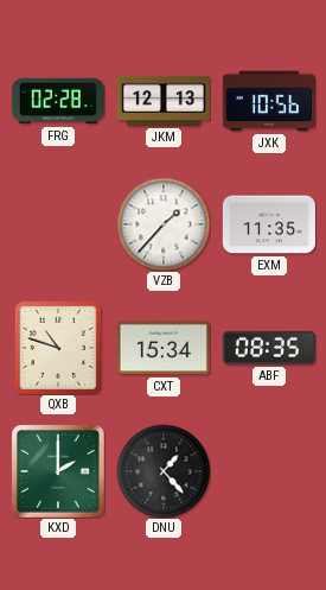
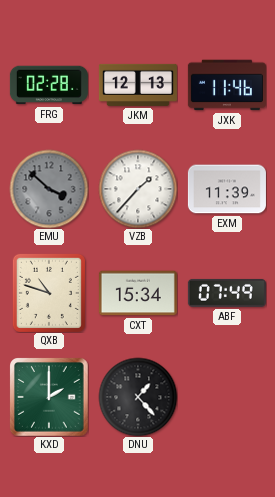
JXK: 10:56 -> 11:46
EMU: none -> 3:52
EXM: 11:35 -> 11:39
ABF: 08:35 -> 07:49
